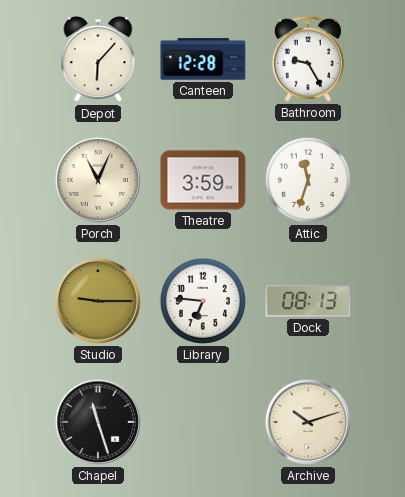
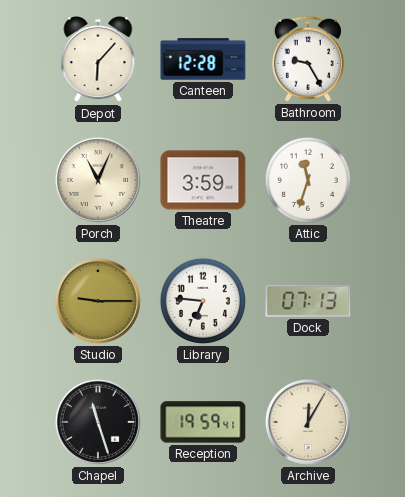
Dock: 08:13 -> 07:13
Reception: none -> 19:59
Archive: 10:12 -> 12:05
